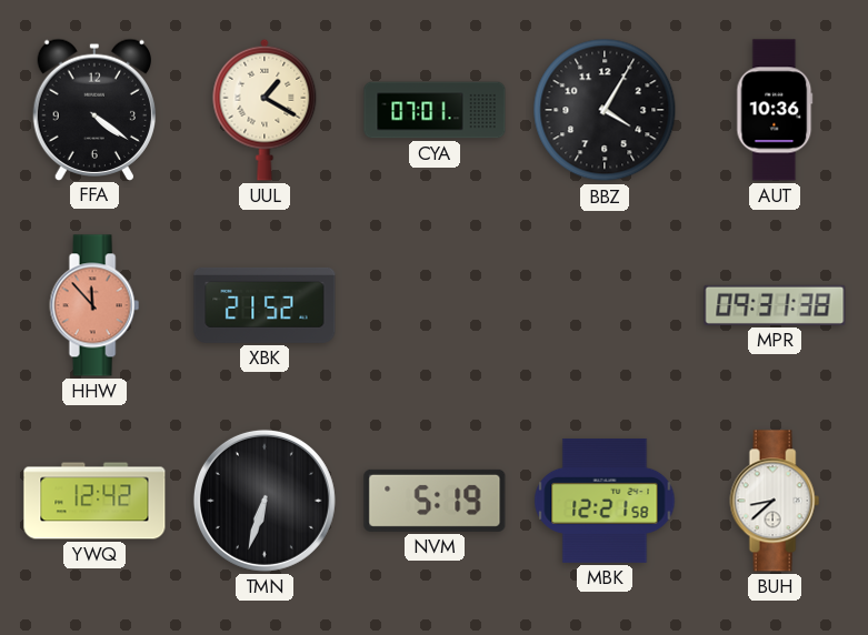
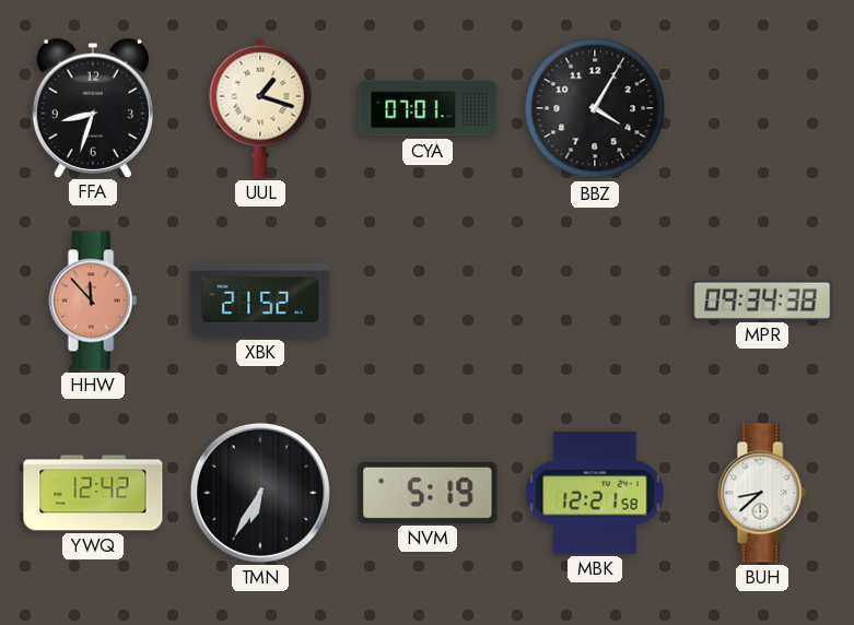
FFA: 4:21 -> 8:33
UUL: 1:20 -> 1:18
AUT: 10:36 -> none
MPR: 09:31 -> 09:34
TMN: 6:33 -> 6:35
